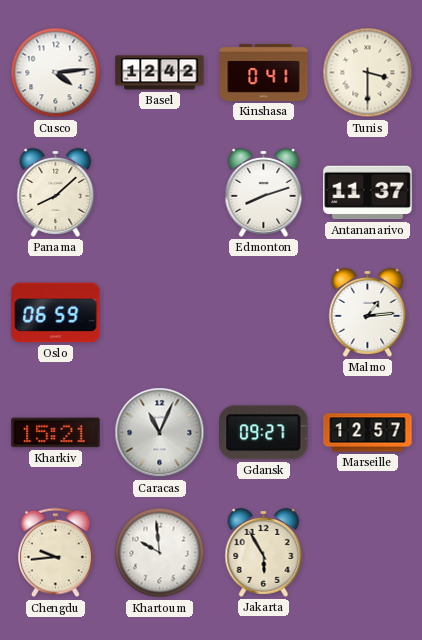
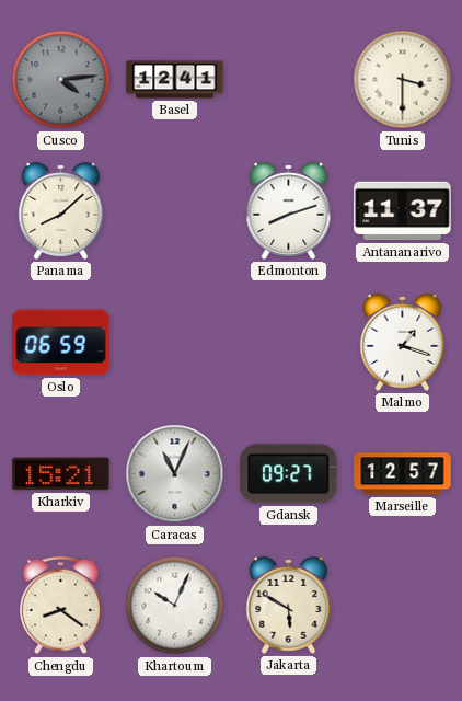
Cusco dial: white -> grey
Basel: 12:42 -> 12:41
Kinshasa: 0:41 -> none
Malmo: 1:14 -> 1:18
Chengdu: 9:44 -> 8:21
Khartoum: 9:59 -> 10:04
Jakarta: 5:55 -> 5:50
